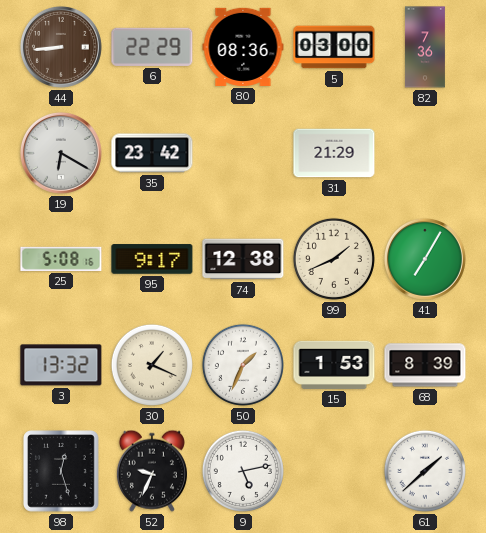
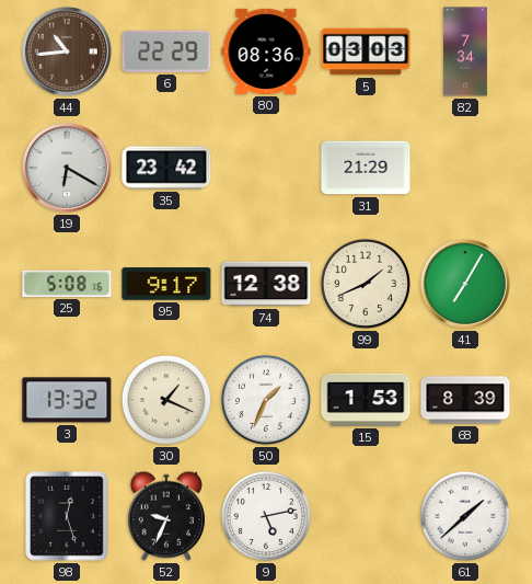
44: 8:44 -> 10:44
5: 03:00 -> 03:03
82: 7:36 -> 7:34
